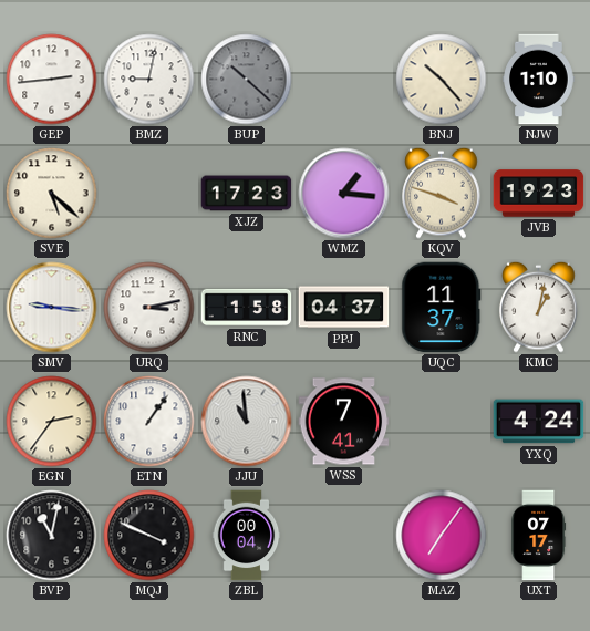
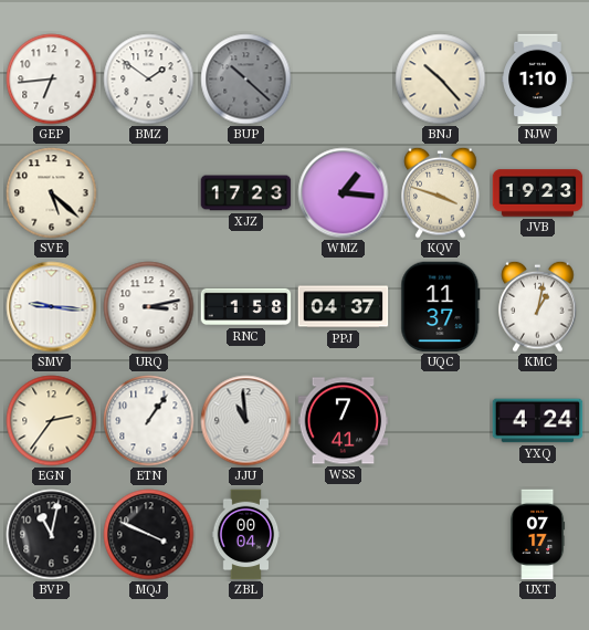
GEP: 2:44 -> 6:44
BMZ: 9:02 -> 1:51
MAZ: 7:06 -> none
